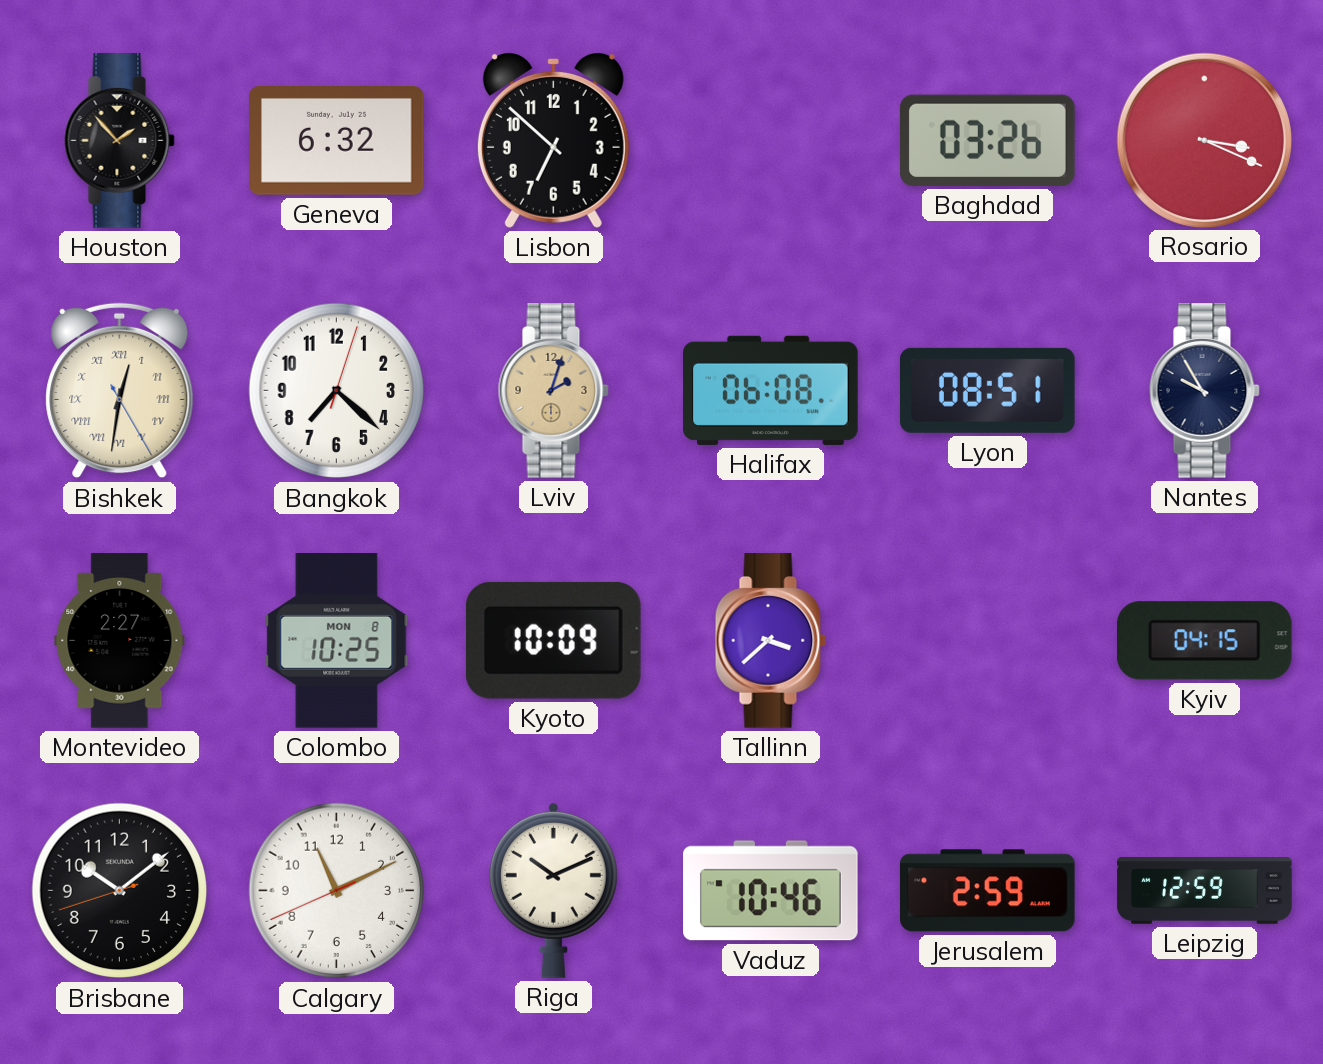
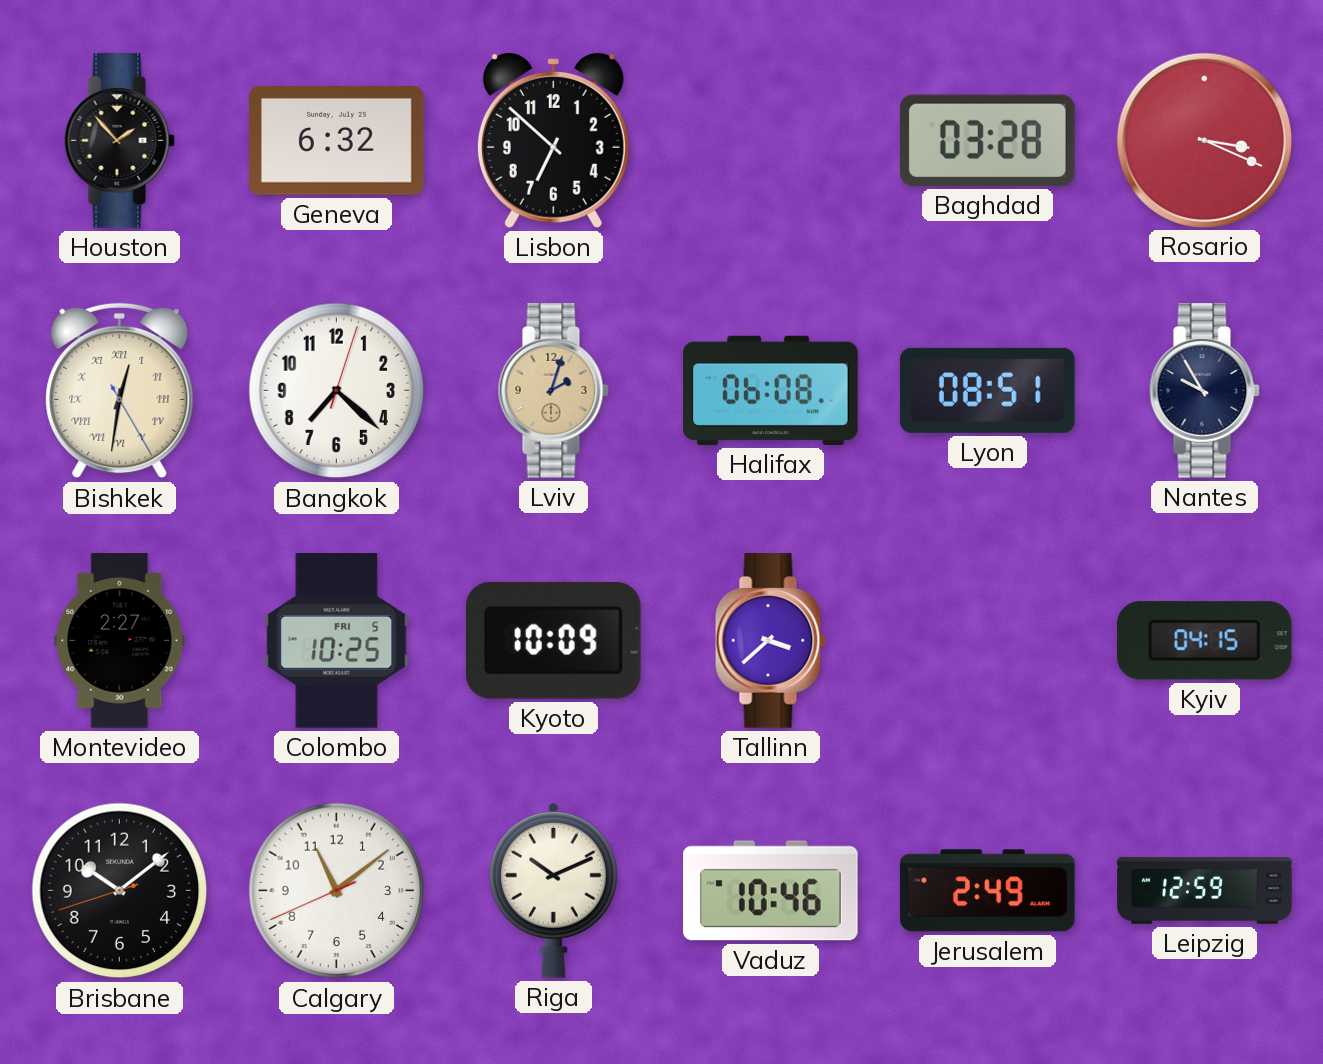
Baghdad: 03:26 -> 03:28
Colombo date: MON 8 -> FRI 5
Calgary: 11:10 -> 11:08
Jerusalem: 2:59 -> 2:49
